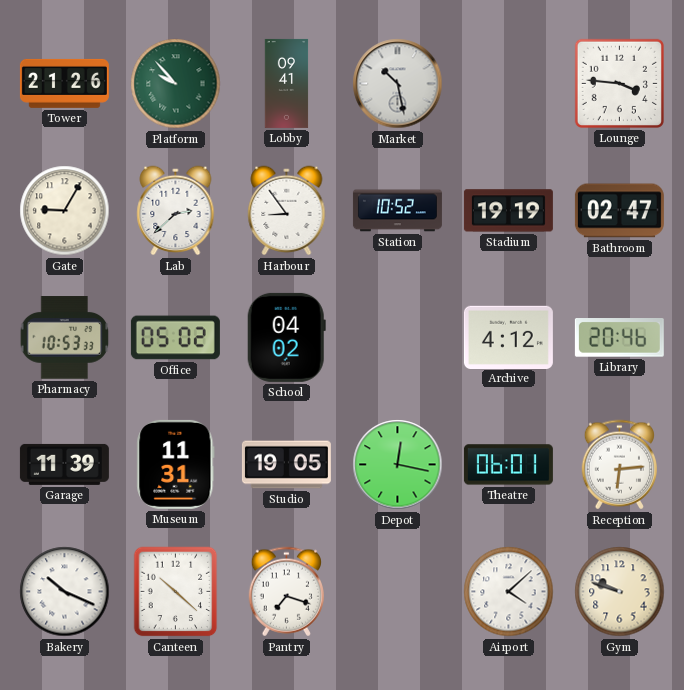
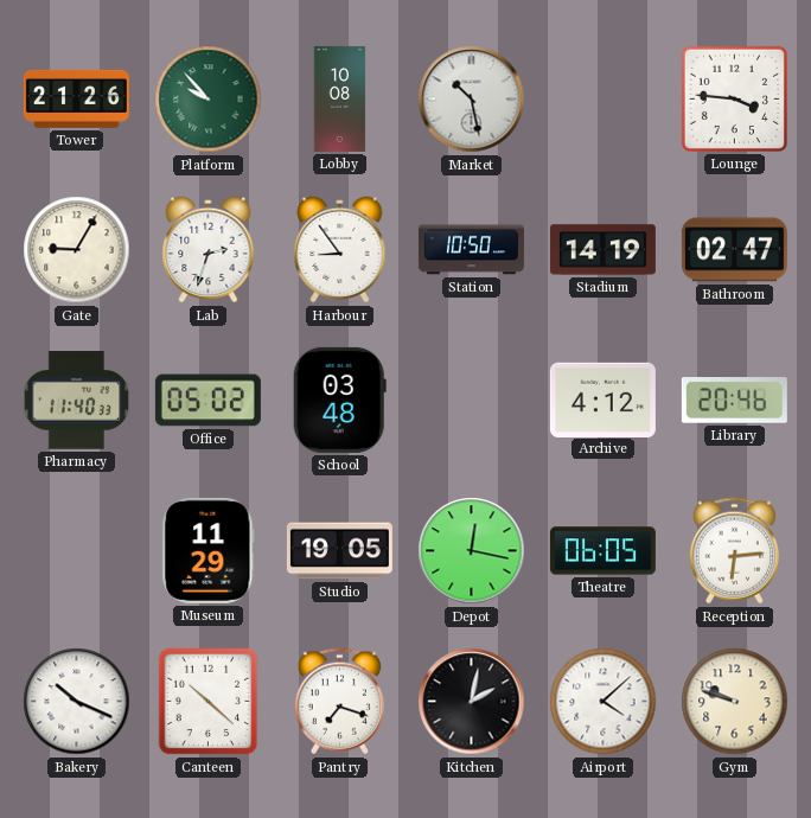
Lobby: 09:41 -> 10:08
Lab: 2:38 -> 2:33
Station: 10:52 -> 10:50
Stadium: 19:19 -> 14:19
Pharmacy: 10:53 -> 11:40
School: 04:02 -> 03:48
Garage: 11:39 -> none
Museum: 11:31 -> 11:29
Theatre: 06:01 -> 06:05
Kitchen: none -> 2:02
